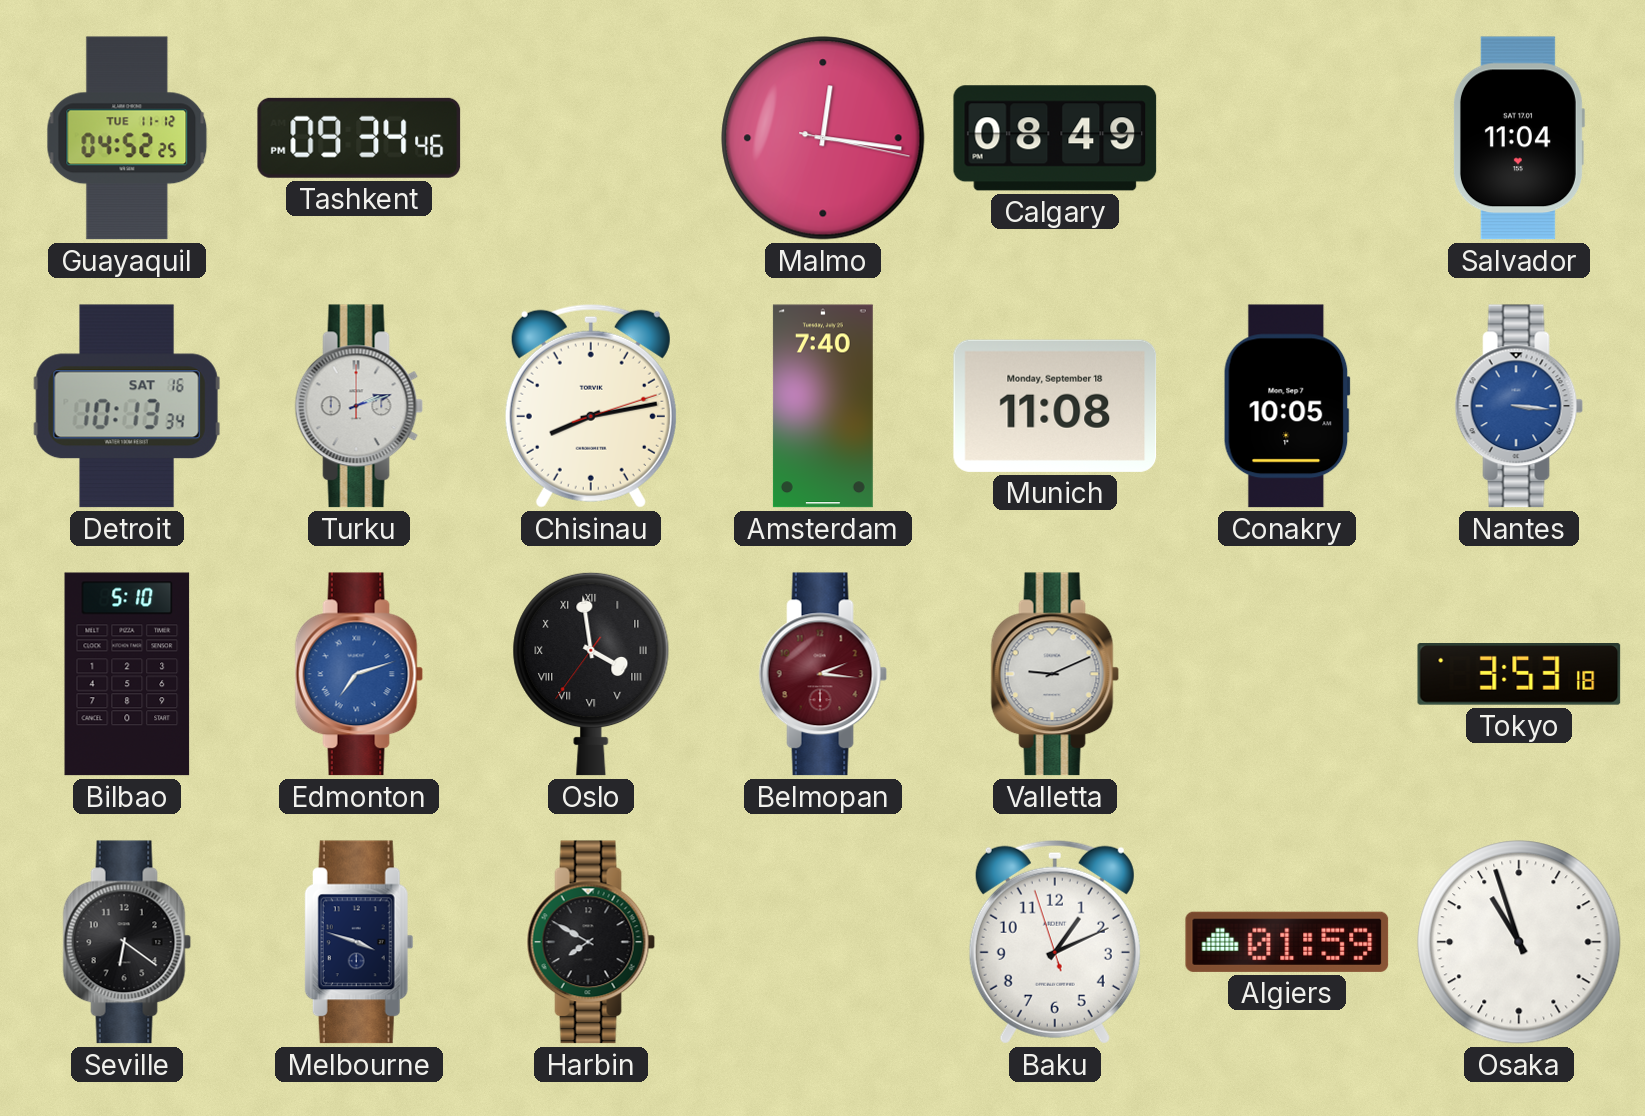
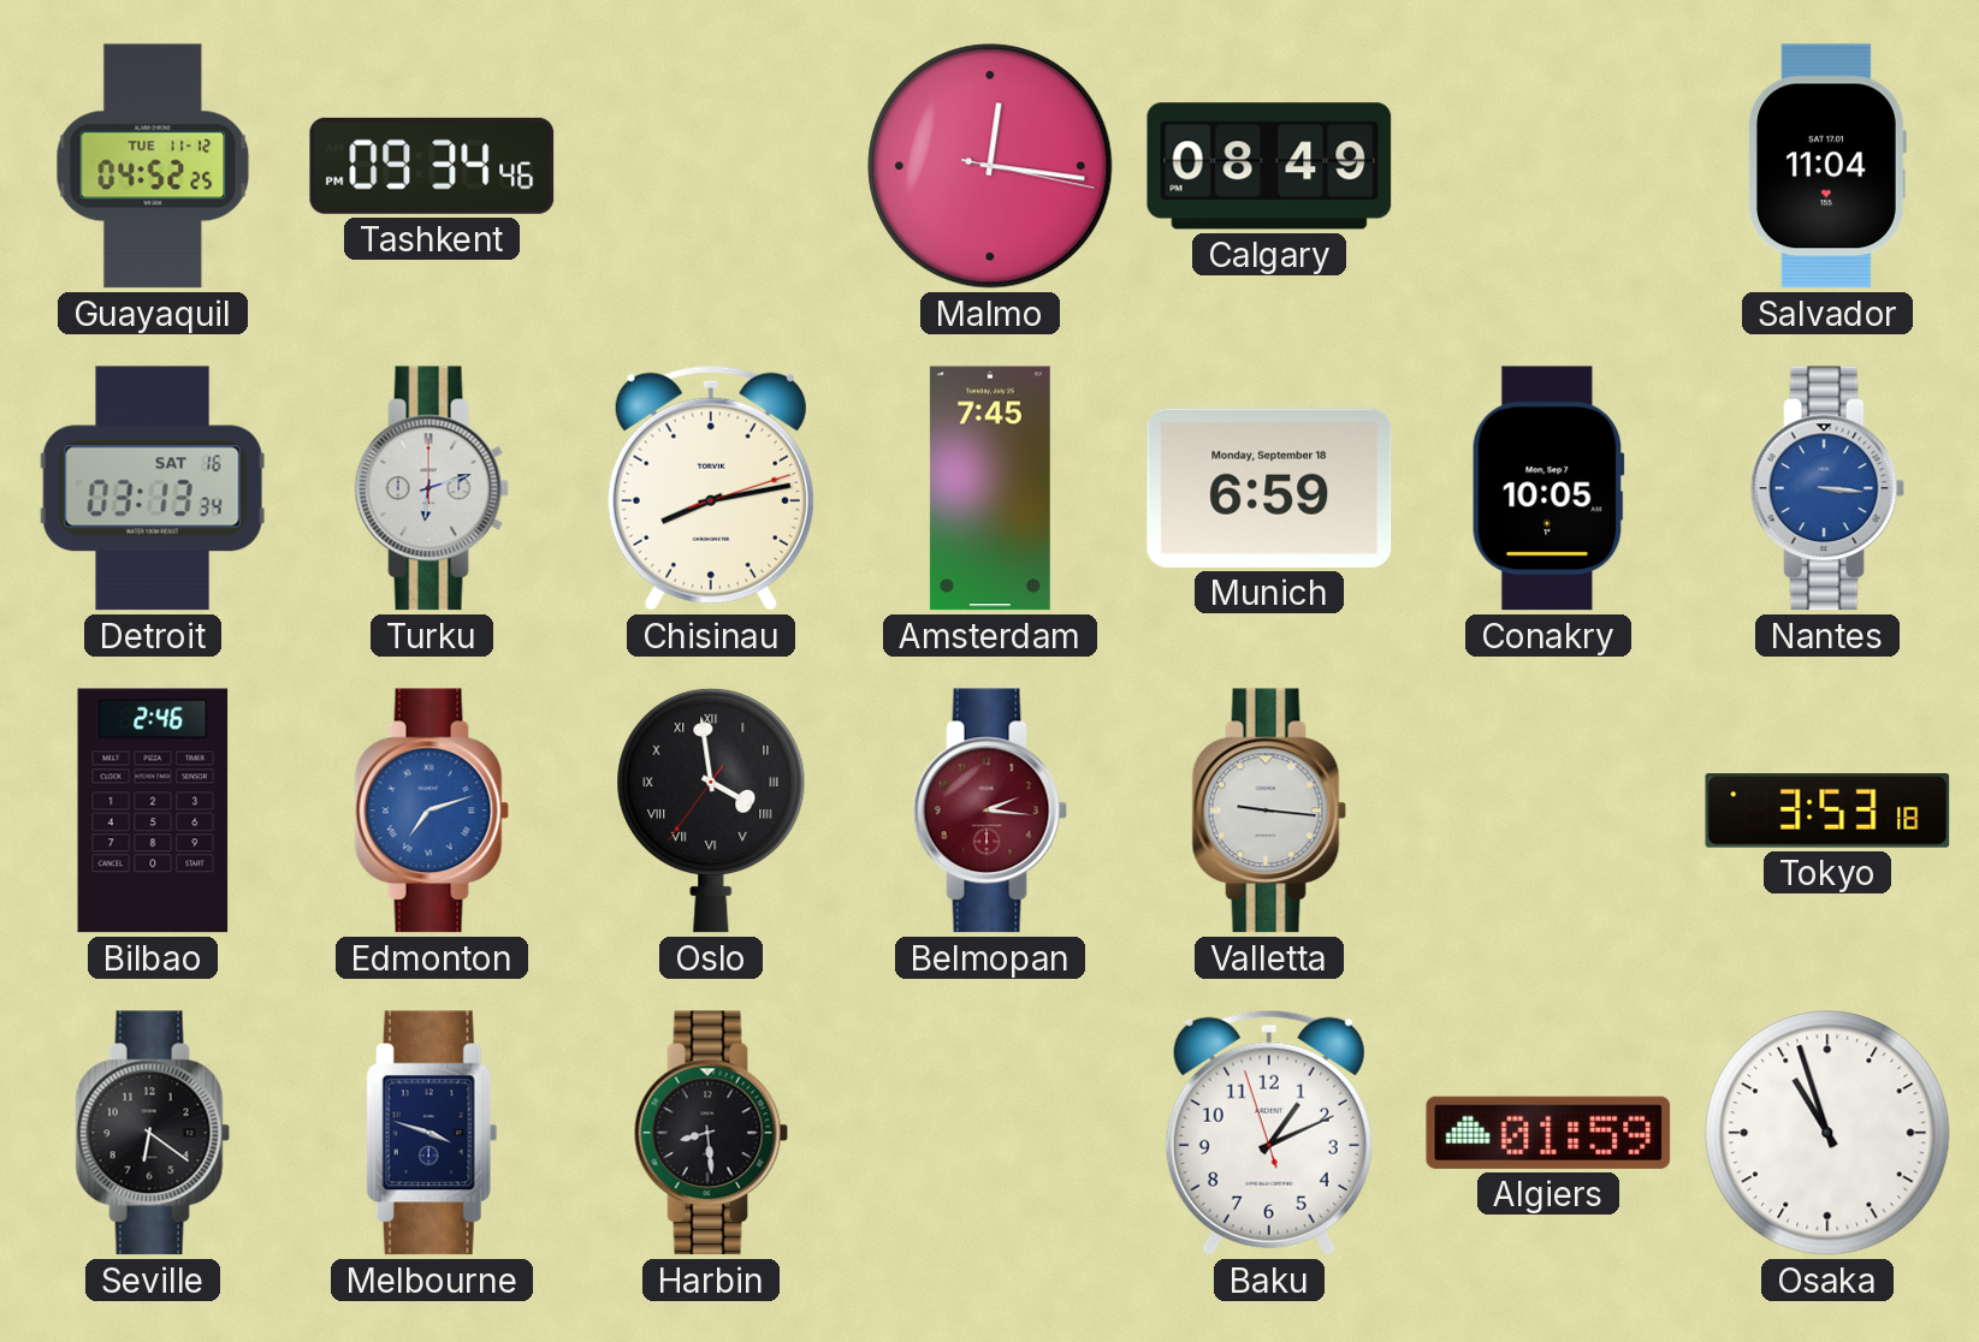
Detroit: 10:13 -> 03:13
Turku: 2:12 -> 6:12
Amsterdam: 7:40 -> 7:45
Munich: 11:08 -> 6:59
Bilbao: 5:10 -> 2:46
Valletta: 9:11 -> 9:16
Harbin: 7:50 -> 8:29
